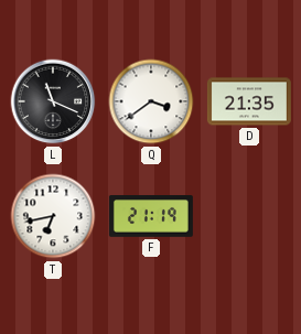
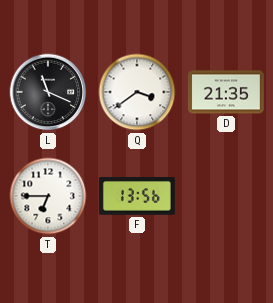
T: 6:43 -> 6:45
F: 21:19 -> 13:56
